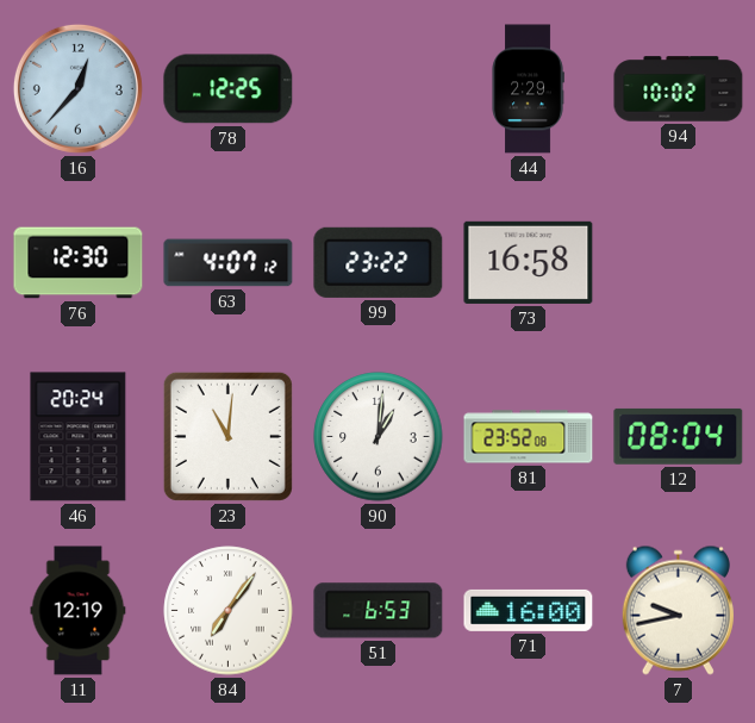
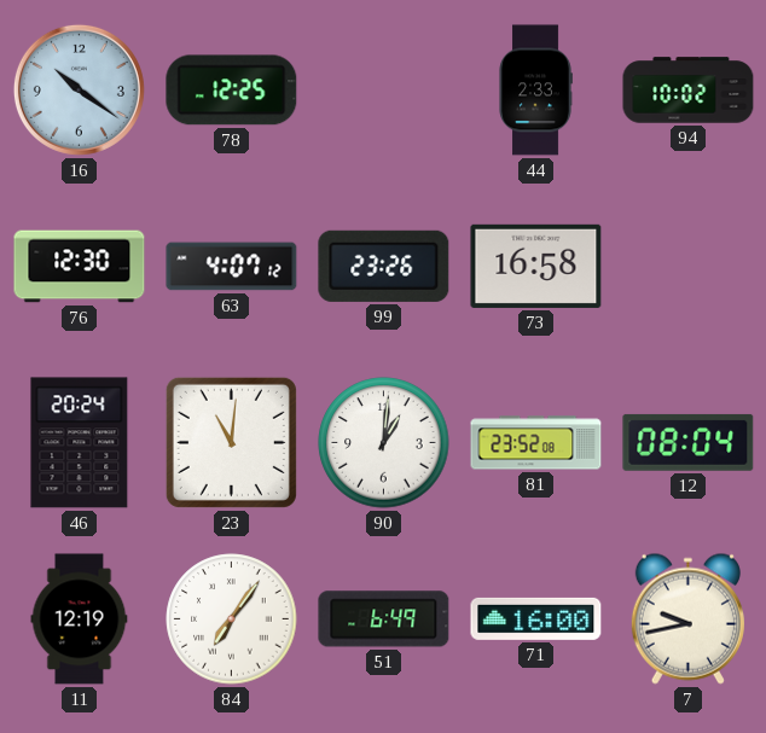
16: 12:37 -> 10:21
44: 2:29 -> 2:33
99: 23:22 -> 23:26
51: 6:53 -> 6:49
